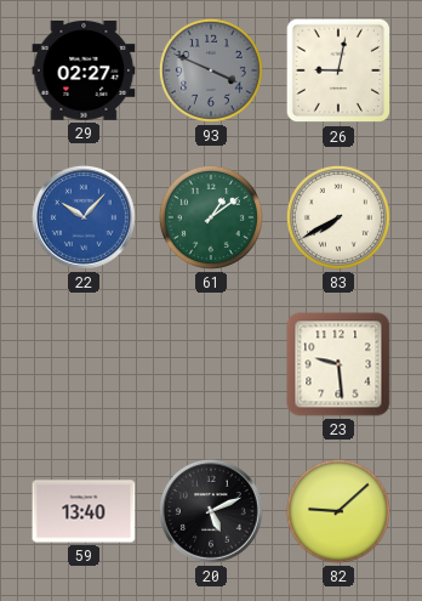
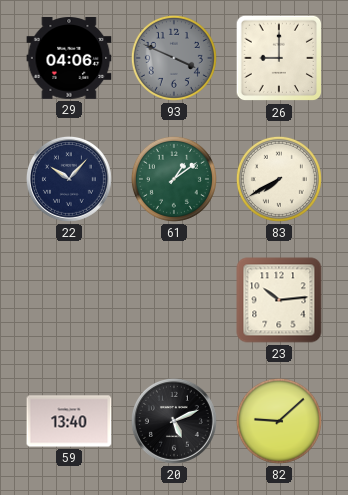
29: 02:27 -> 04:06
26: 9:02 -> 9:00
22 dial: blue -> navy
23: 9:29 -> 10:14
